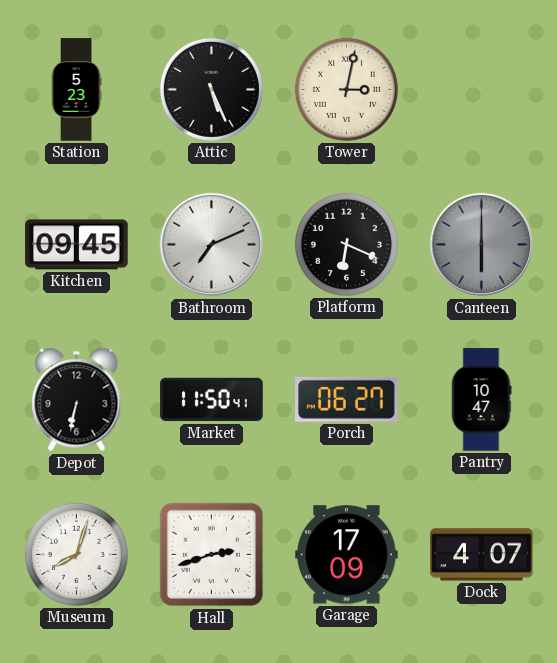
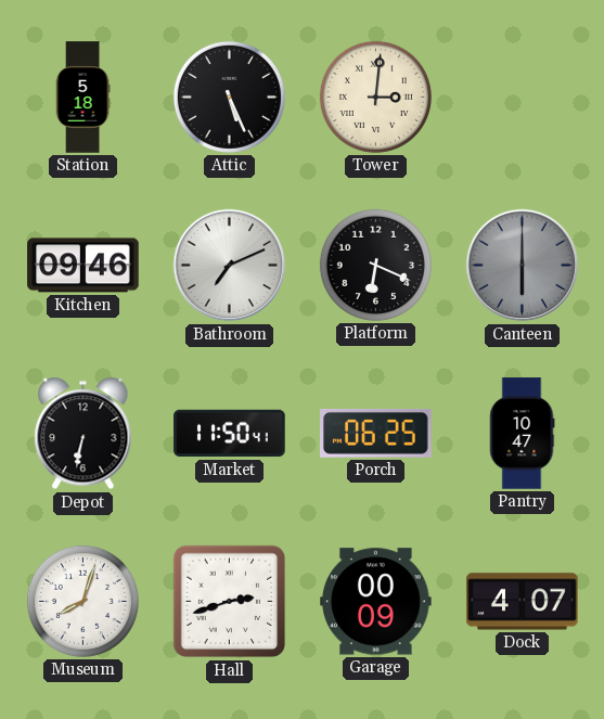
Station: 5:23 -> 5:18
Tower: 3:02 -> 3:01
Kitchen: 09:45 -> 09:46
Porch: 06:27 -> 06:25
Garage: 17:09 -> 00:09
